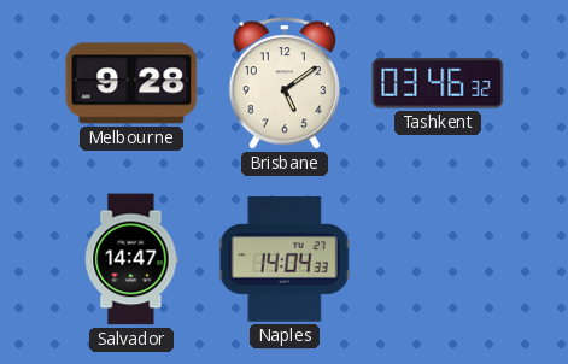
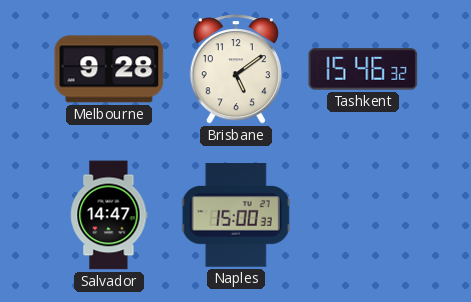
Tashkent: 03:46 -> 15:46
Naples: 14:04 -> 15:00
